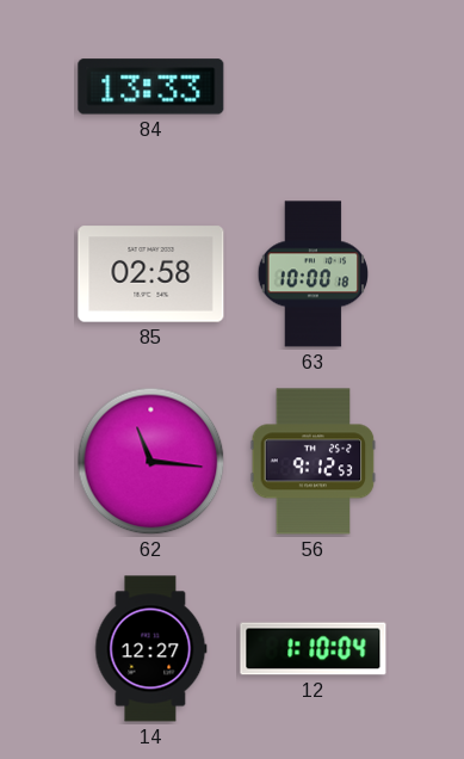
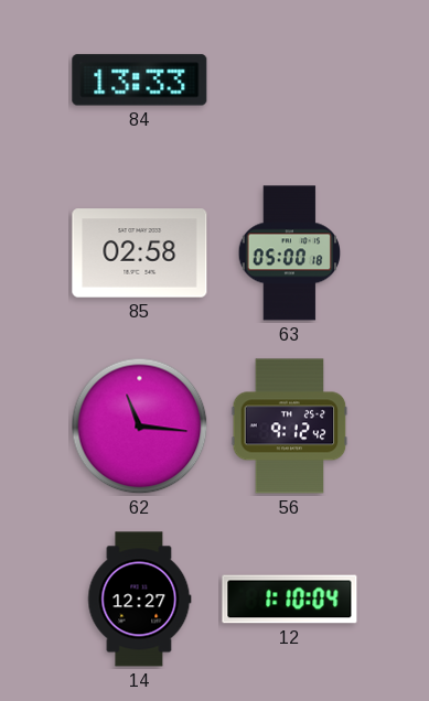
63: 10:00 -> 05:00
56: 9:12:53 -> 9:12:42
